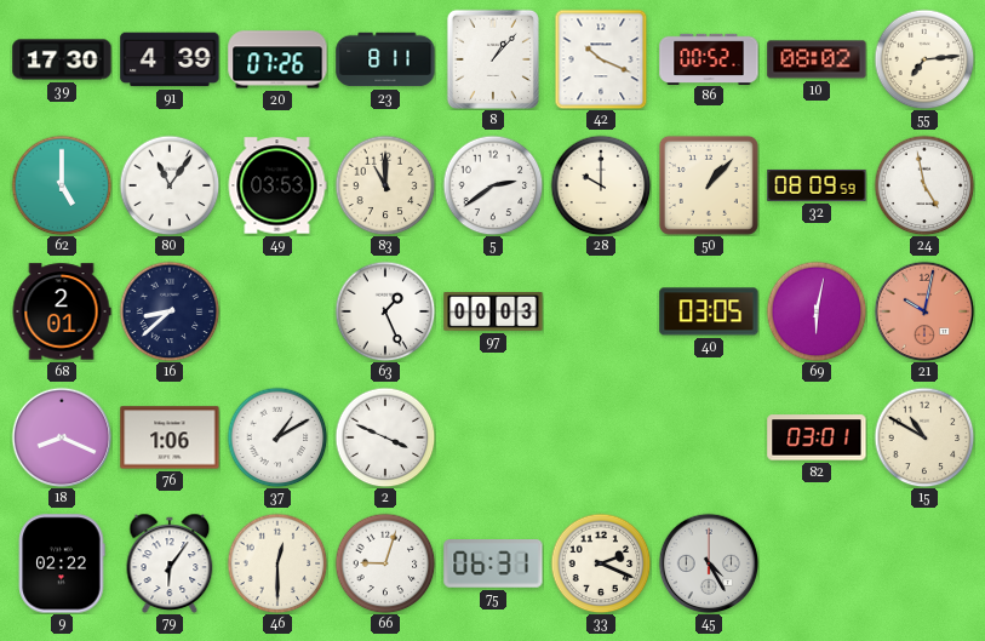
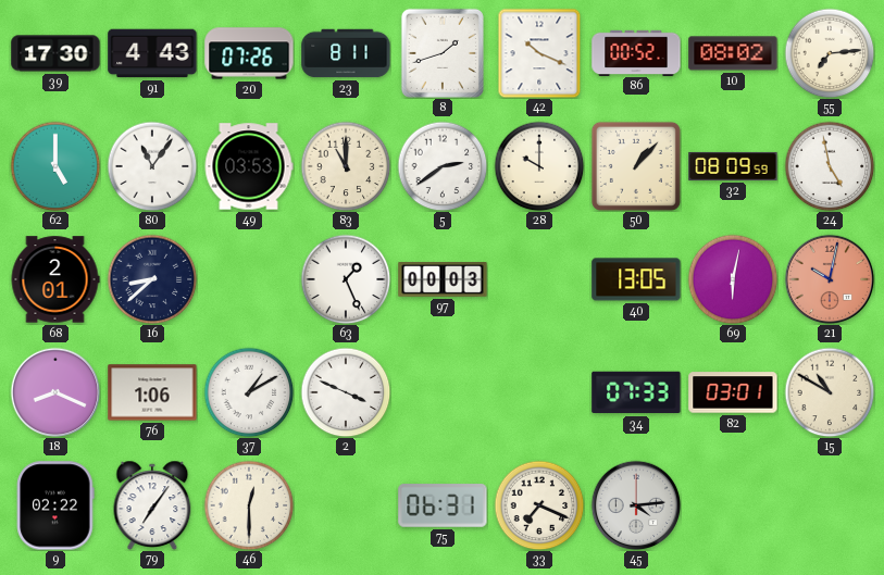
91: 4:39 -> 4:43
8: 1:07 -> 1:42
40: 03:05 -> 13:05
34: none -> 07:33
79: 6:06 -> 7:06
66: 9:03 -> none
33: 2:19 -> 7:19
45: 4:25 -> 4:14
